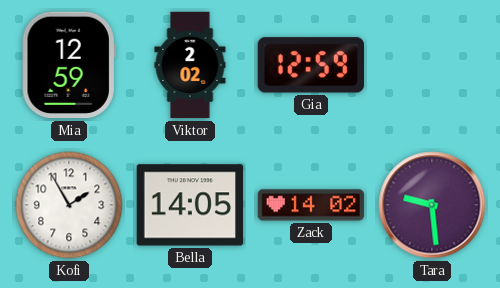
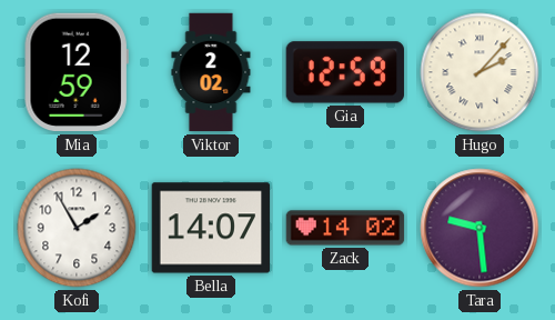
Hugo: none -> 2:07
Bella: 14:05 -> 14:07
